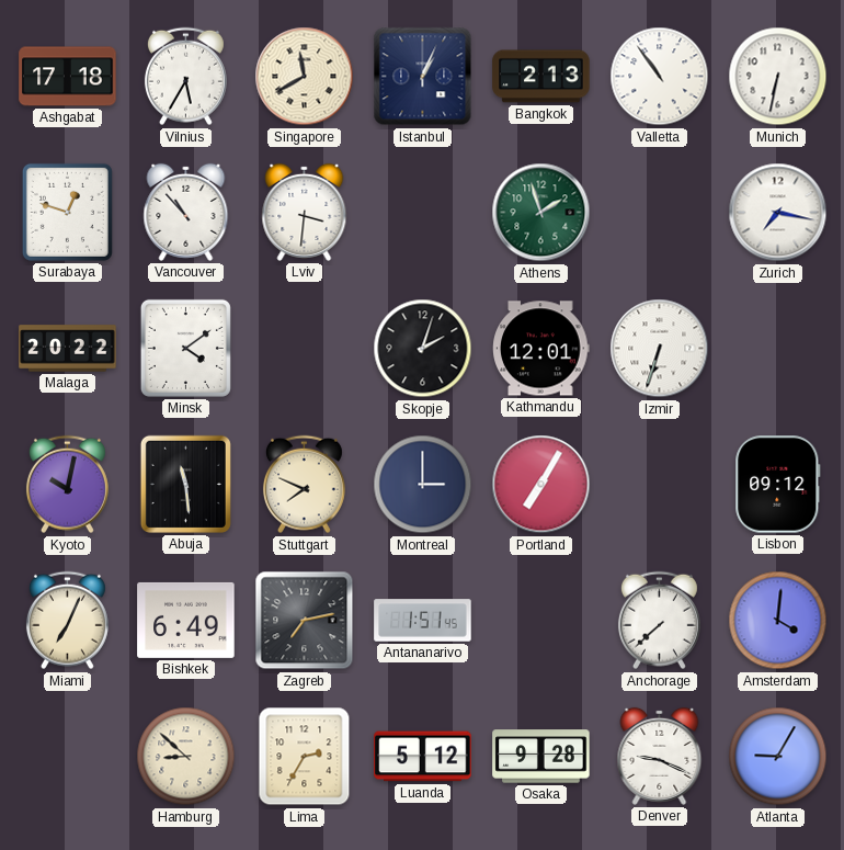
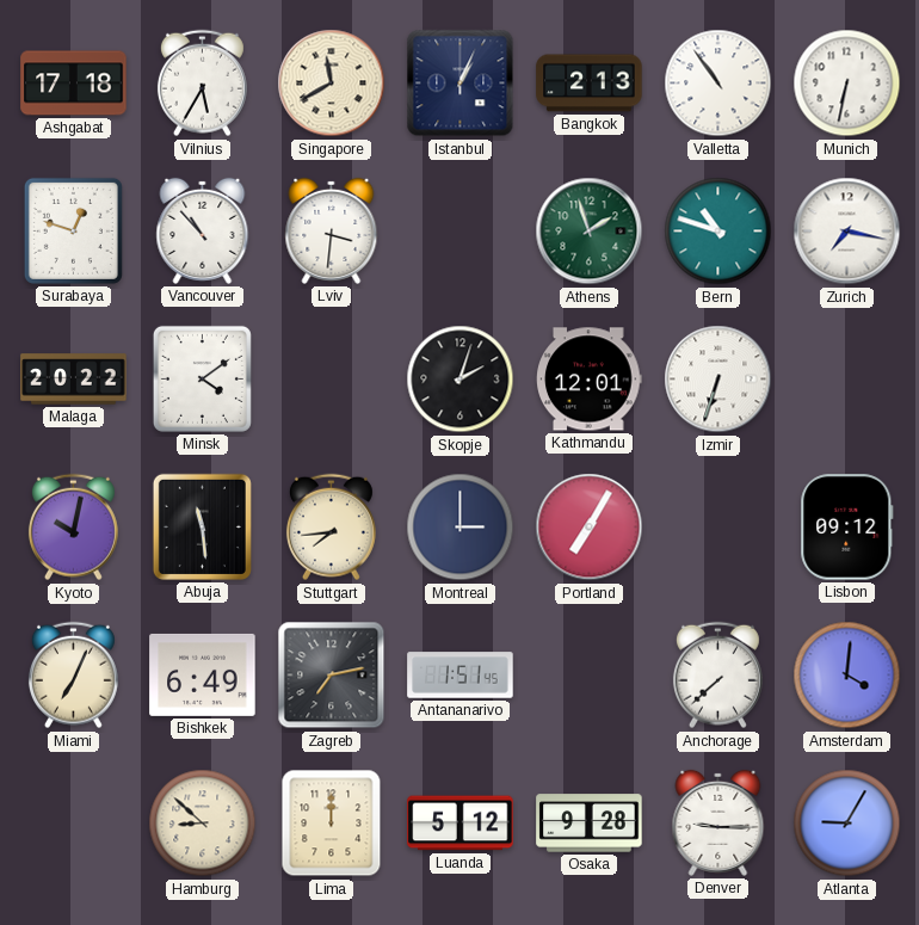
Bern: none -> 10:48
Stuttgart: 7:49 -> 7:44
Lima: 2:35 -> 12:00
Denver: 9:19 -> 9:15
